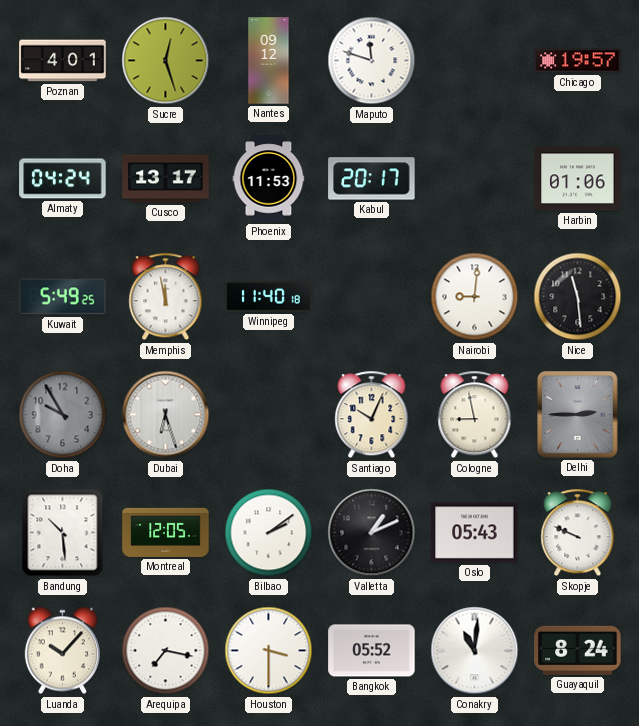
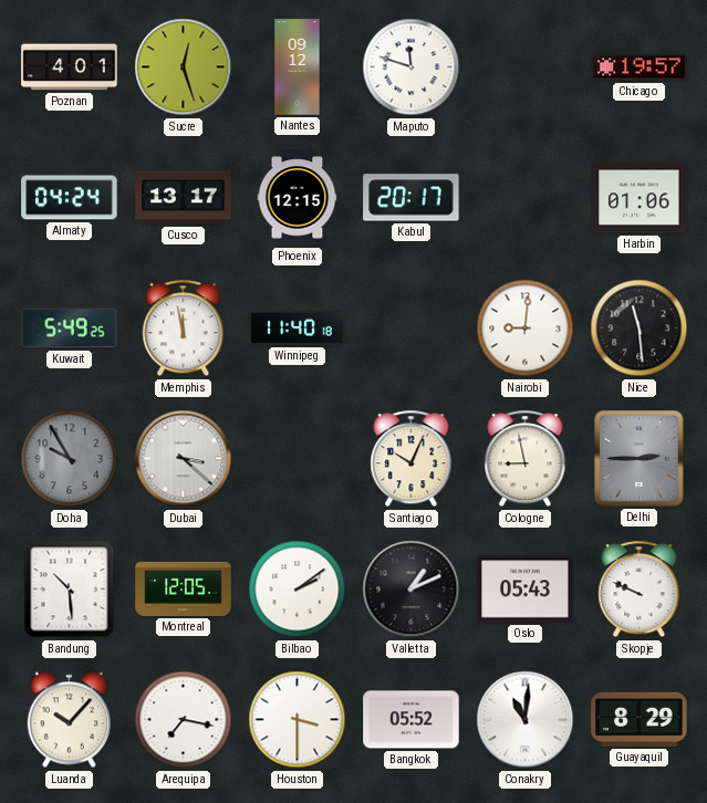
Phoenix: 11:53 -> 12:15
Dubai: 6:27 -> 3:22
Guayaquil: 8:24 -> 8:29
